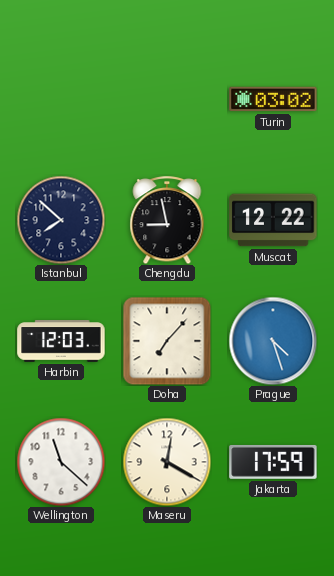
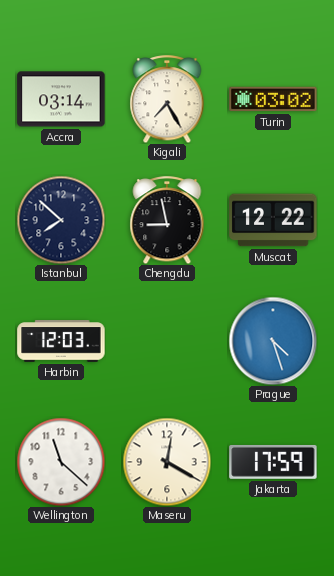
Accra: none -> 03:14
Kigali: none -> 7:25
Doha: 7:07 -> none
